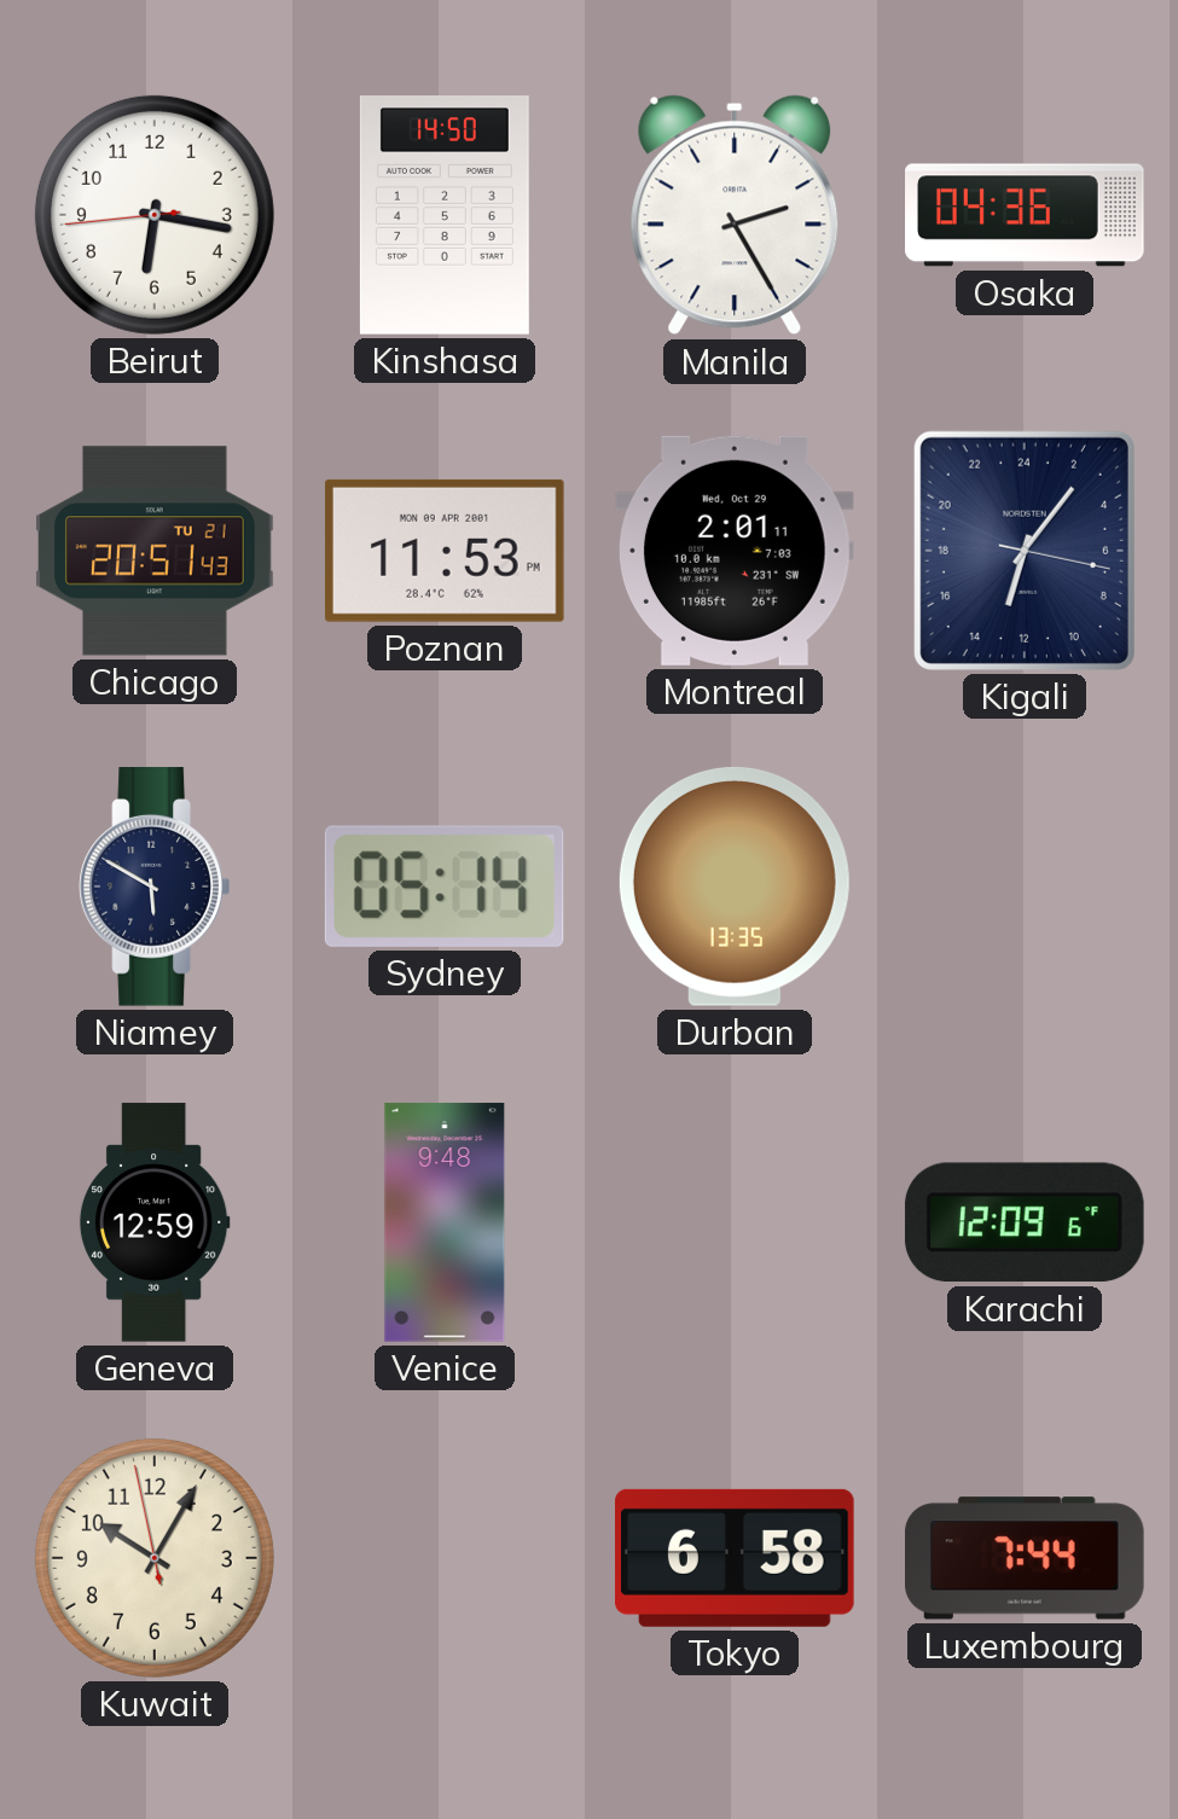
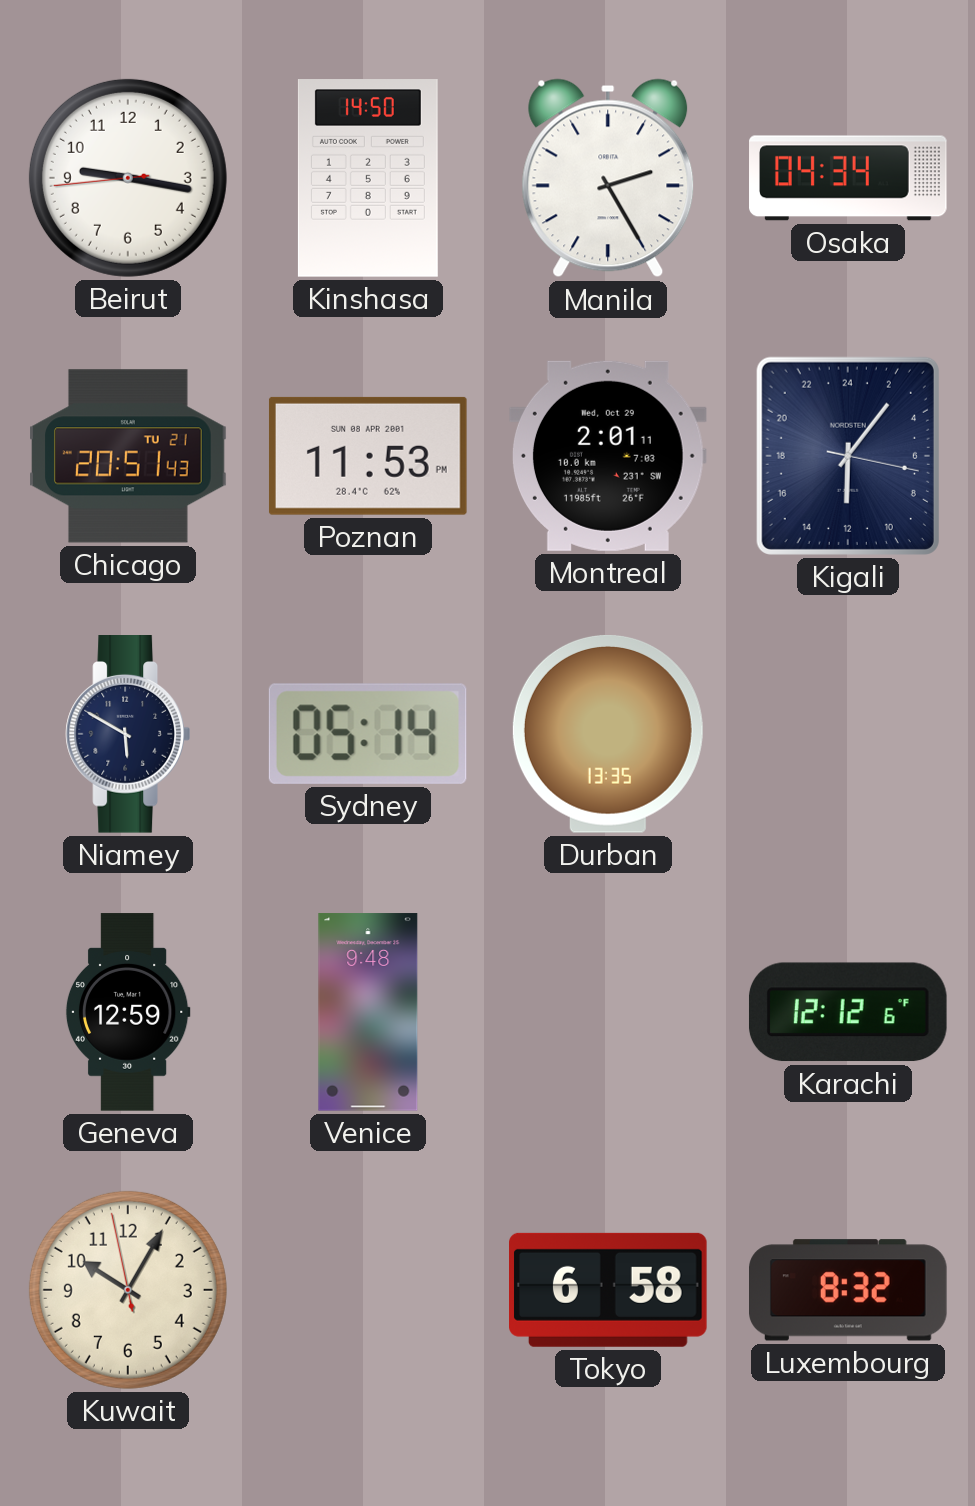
Beirut: 6:16 -> 9:16
Osaka: 04:36 -> 04:34
Poznan date: MON 09 APR 2001 -> SUN 08 APR 2001
Kigali: 13:06 -> 12:06
Karachi: 12:09 -> 12:12
Luxembourg: 7:44 -> 8:32
